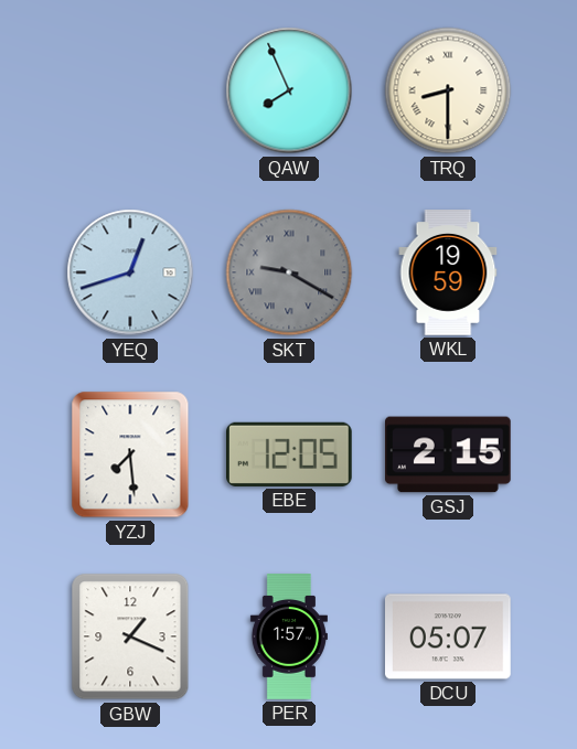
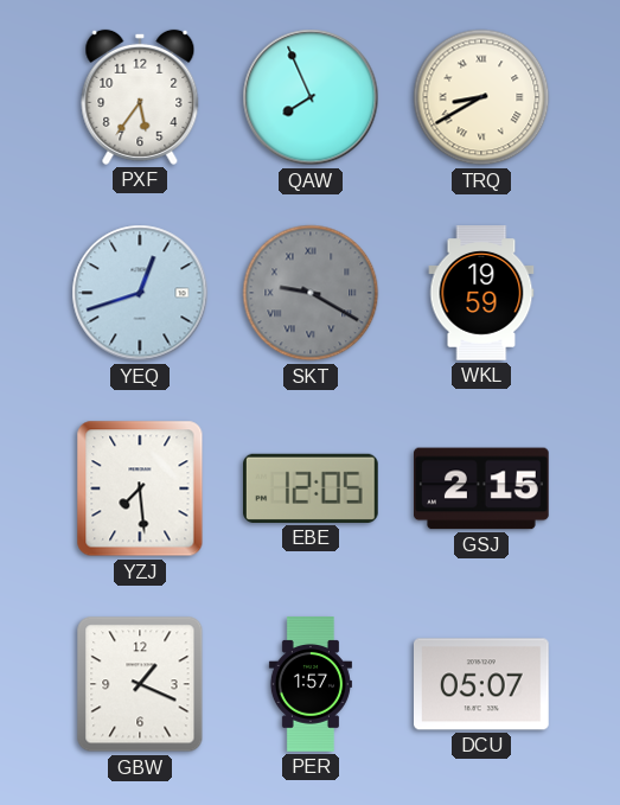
PXF: none -> 5:36
TRQ: 8:30 -> 8:40
